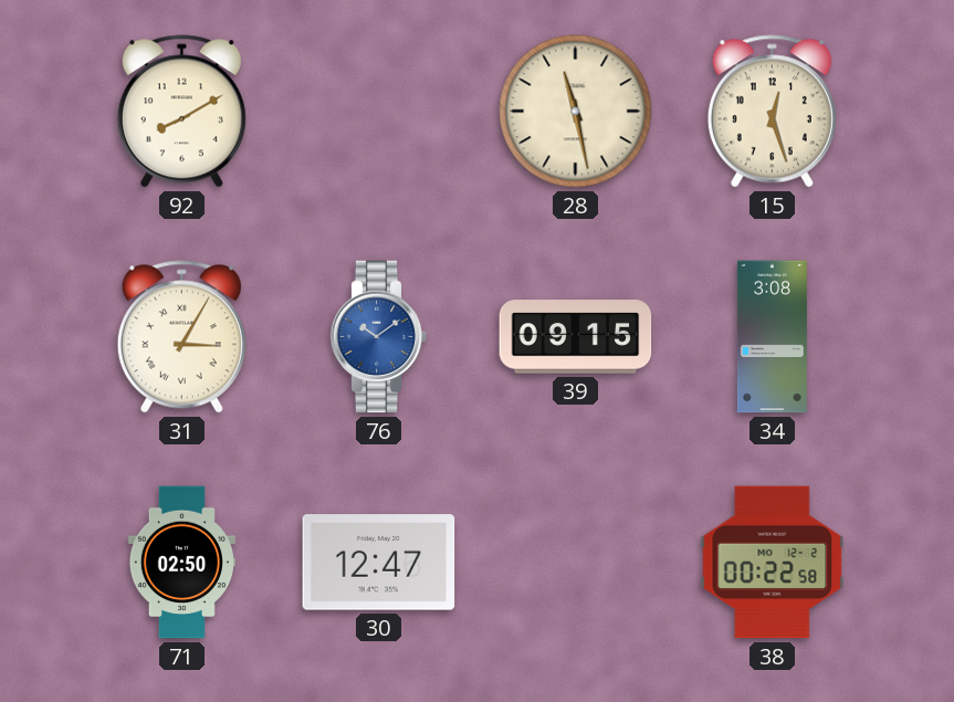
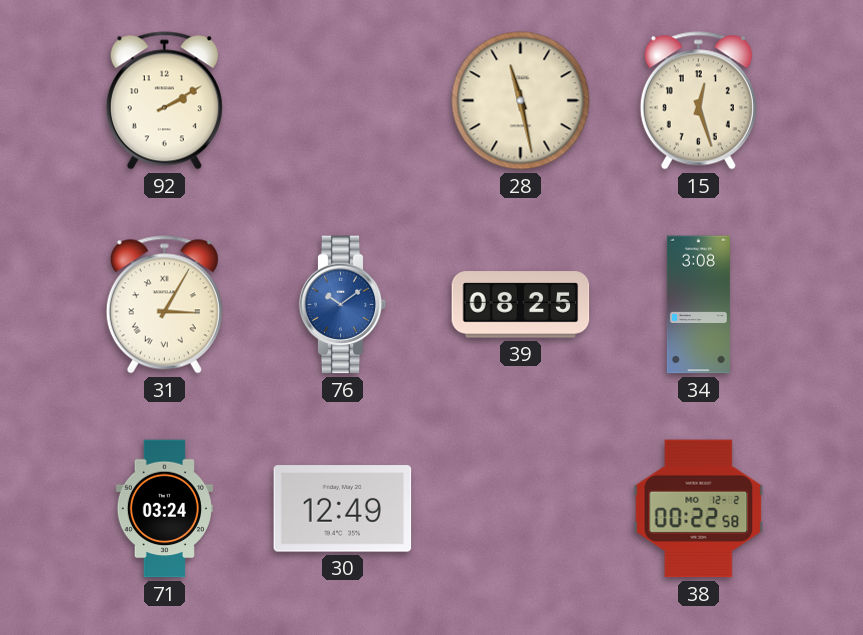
92: 8:10 -> 2:10
39: 09:15 -> 08:25
71: 02:50 -> 03:24
30: 12:47 -> 12:49
